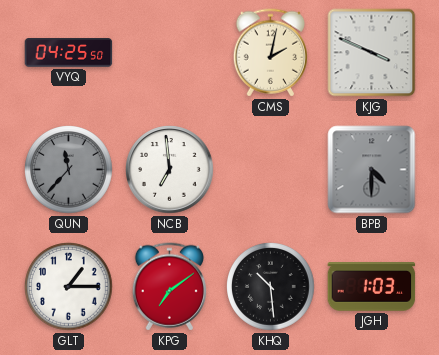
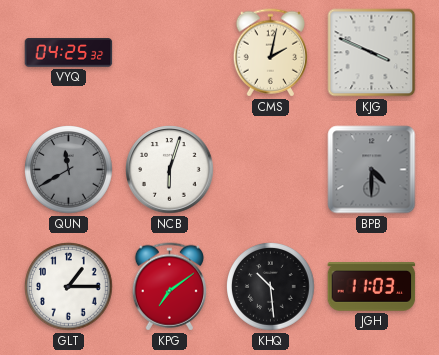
VYQ: 04:25:50 -> 04:25:32
QUN: 11:37 -> 11:40
NCB: 6:59 -> 6:03
JGH: 1:03 -> 11:03
